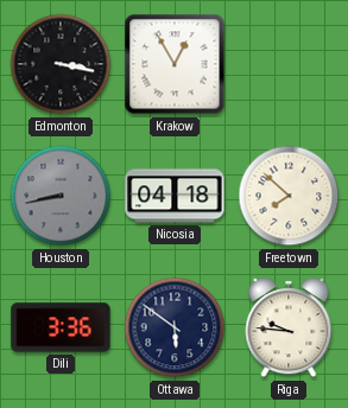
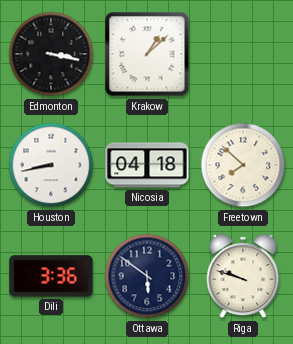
Krakow: 12:55 -> 1:08
Houston dial: grey -> white
Riga: 9:46 -> 9:48
